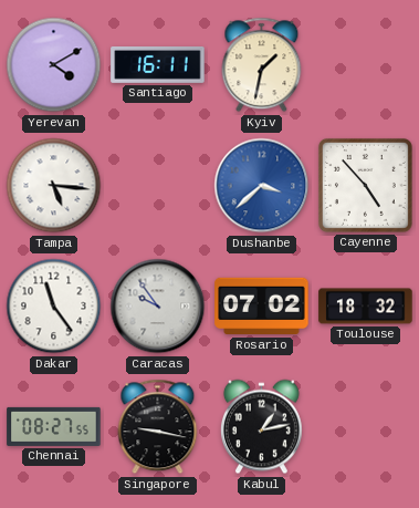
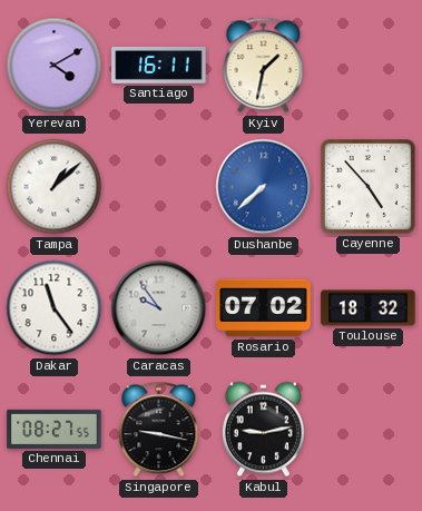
Tampa: 5:16 -> 1:08
Dushanbe: 3:38 -> 7:38
Kabul: 1:13 -> 9:13
